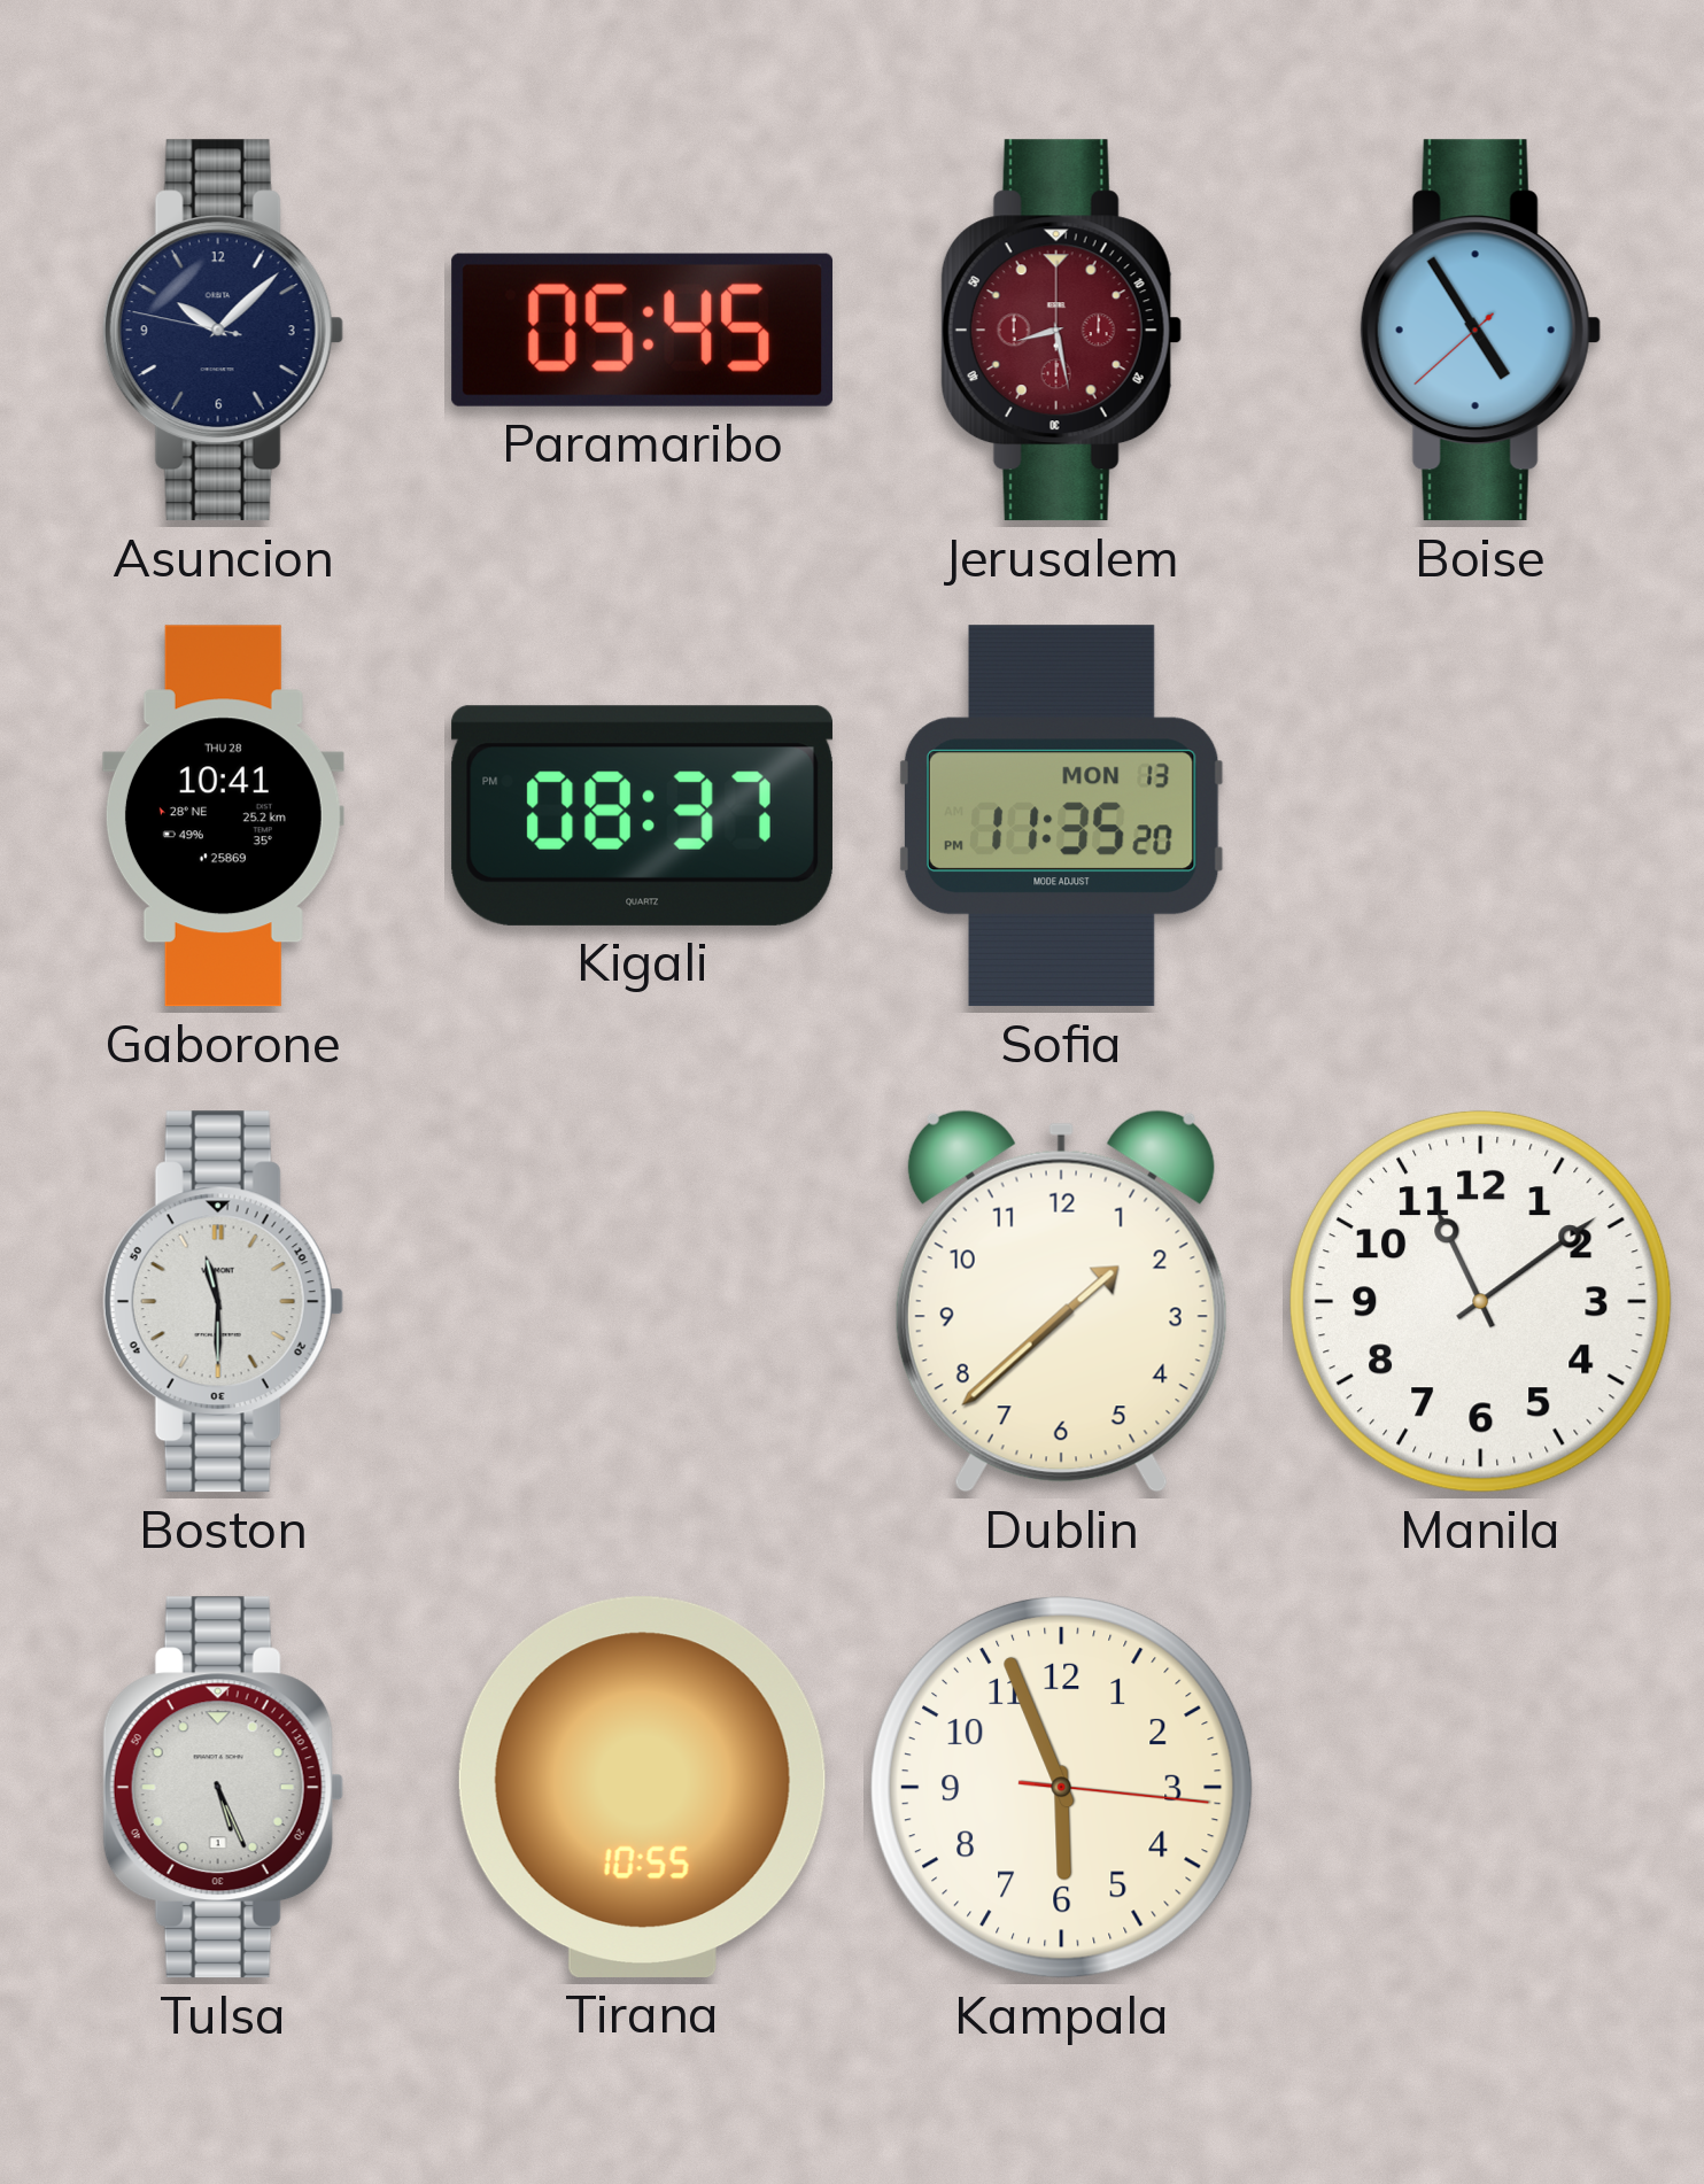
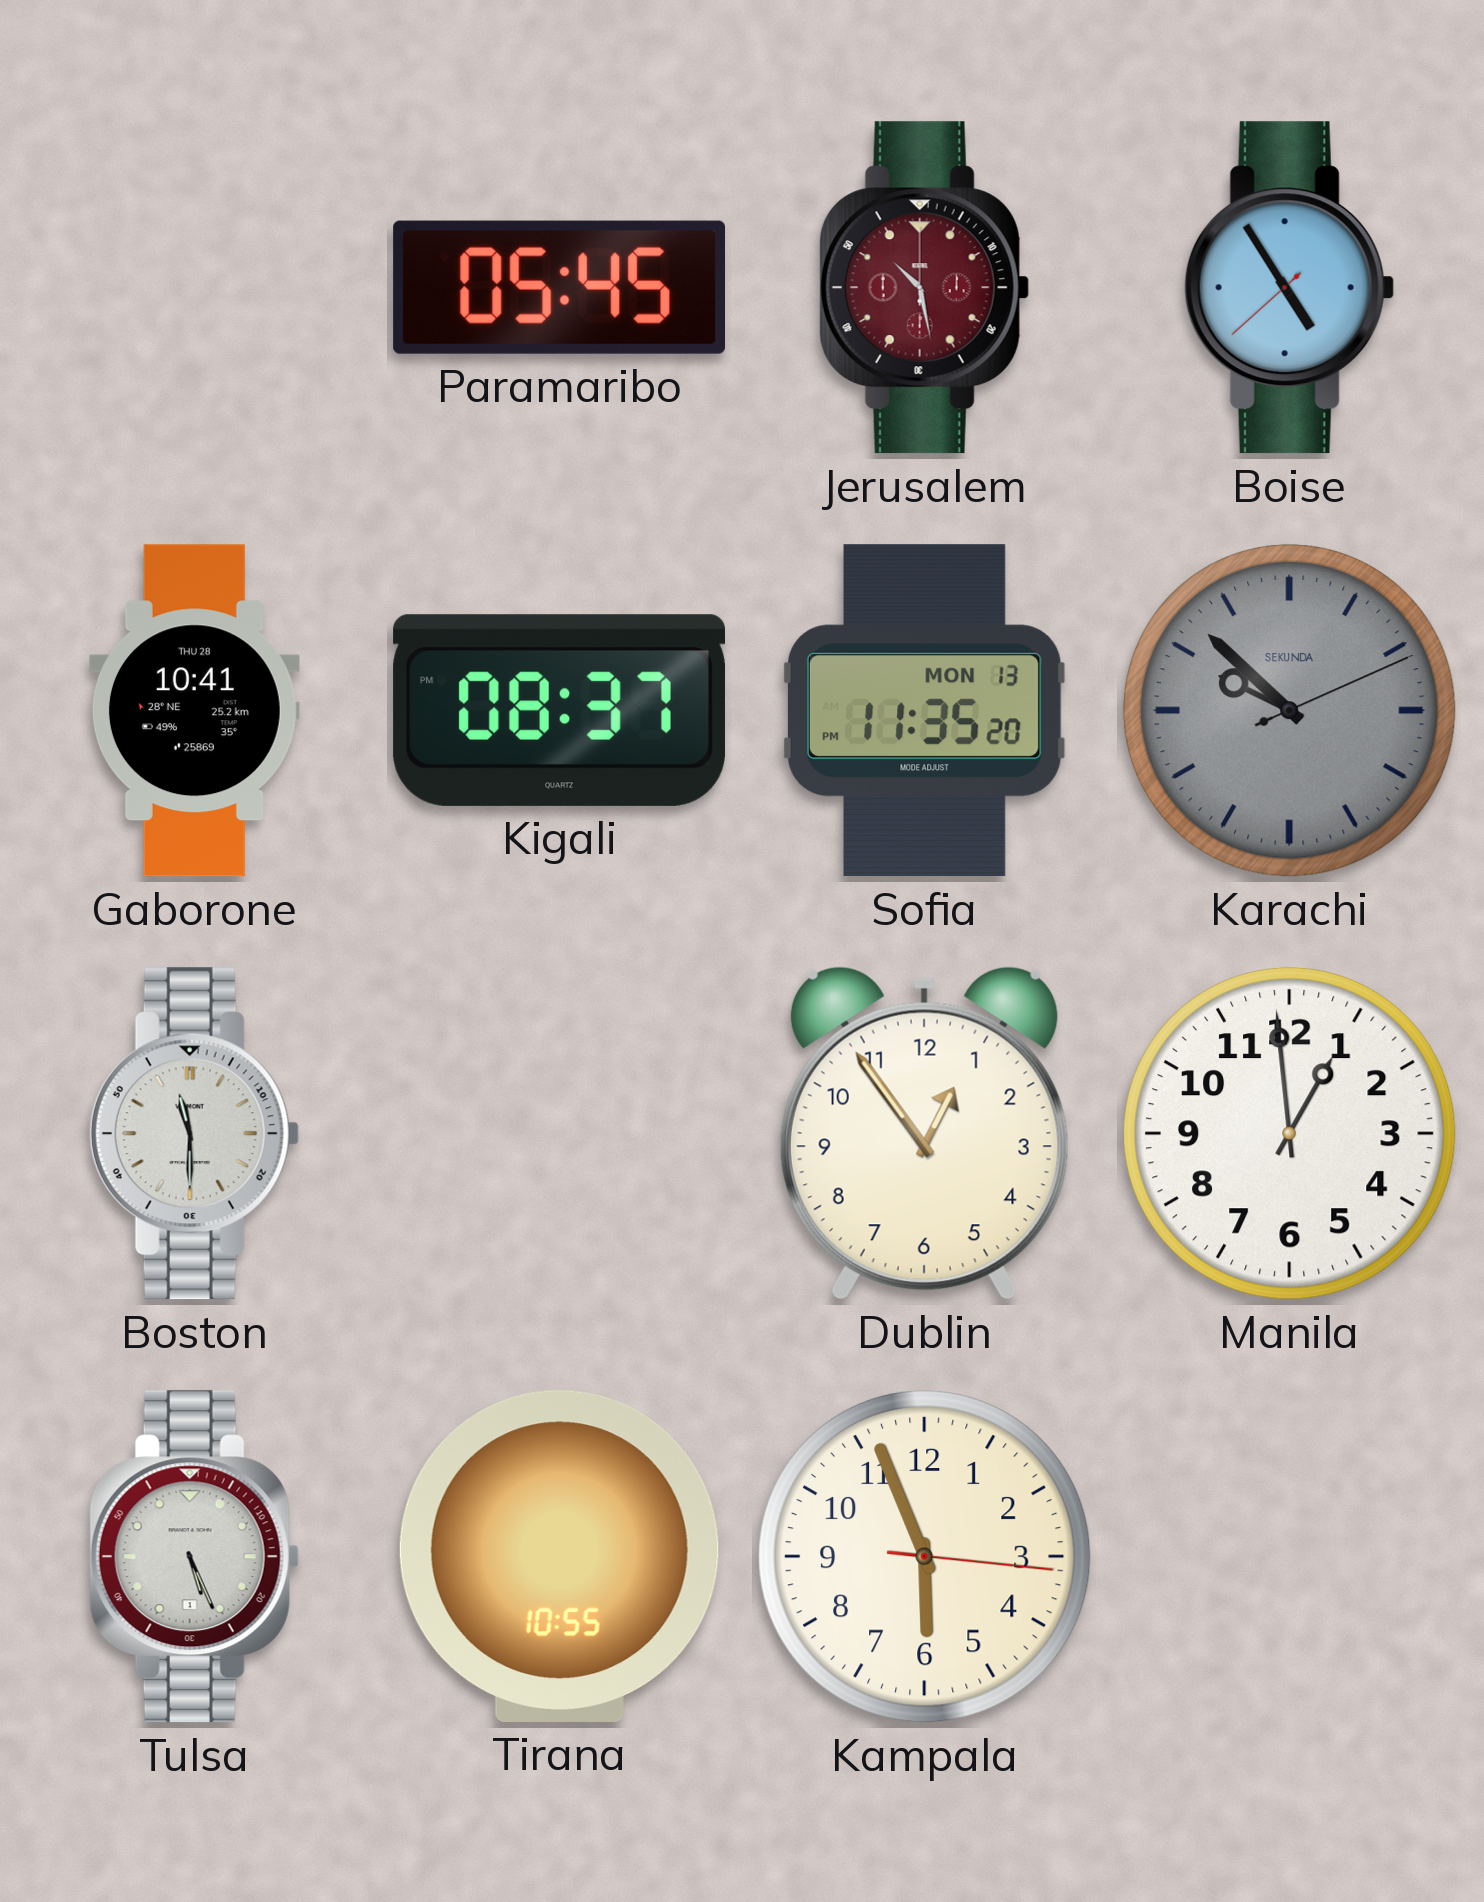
Asuncion: 10:07 -> none
Jerusalem: 8:28 -> 10:28
Karachi: none -> 9:52
Dublin: 1:38 -> 12:54
Manila: 11:09 -> 12:59
